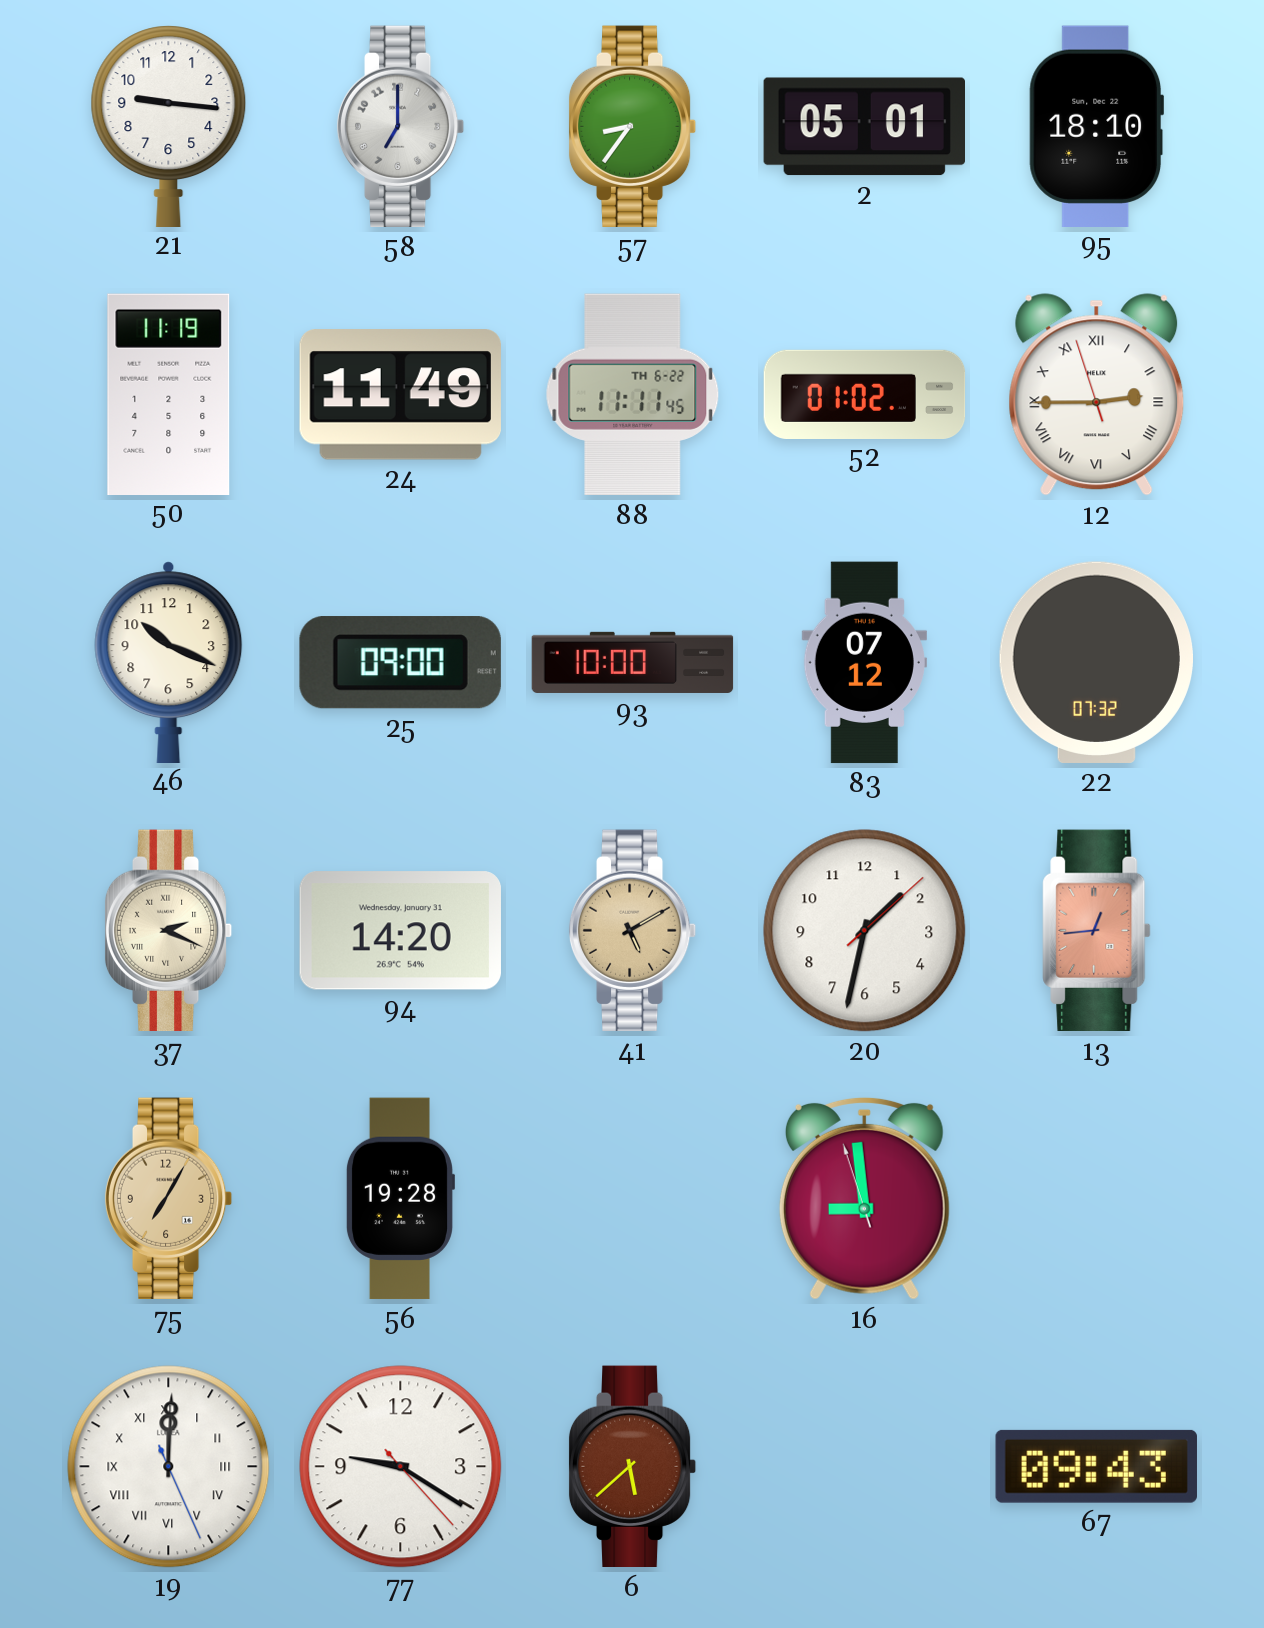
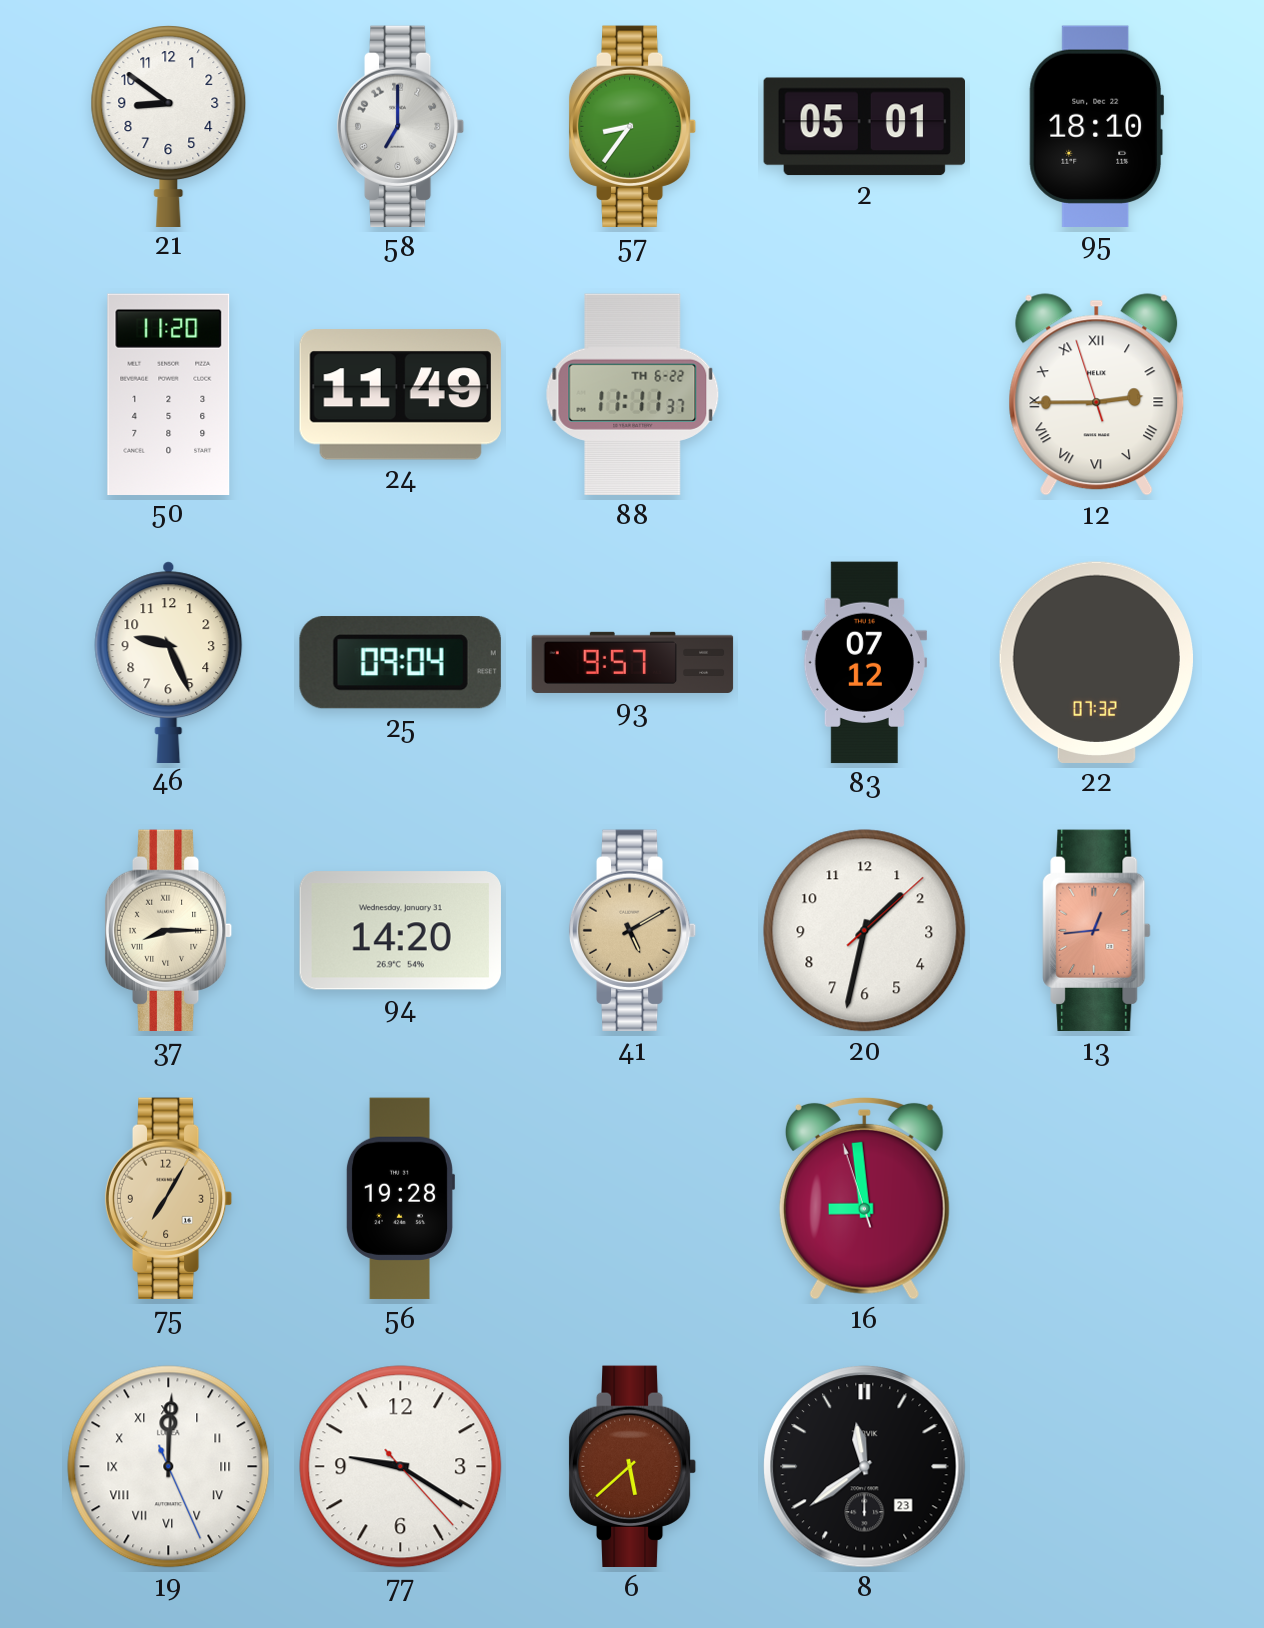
21: 9:16 -> 8:51
50: 11:19 -> 11:20
88: 11:11:45 -> 11:11:37
52: 01:02 -> none
46: 10:19 -> 9:26
25: 09:00 -> 09:04
93: 10:00 -> 9:57
37: 2:19 -> 8:15
8: none -> 11:39
67: 09:43 -> none
